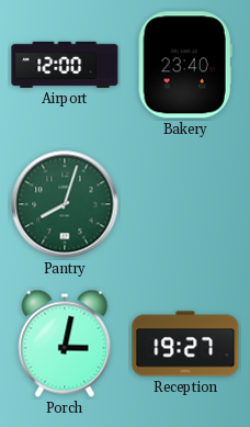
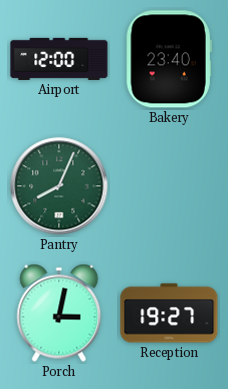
Pantry: 8:03 -> 8:04
